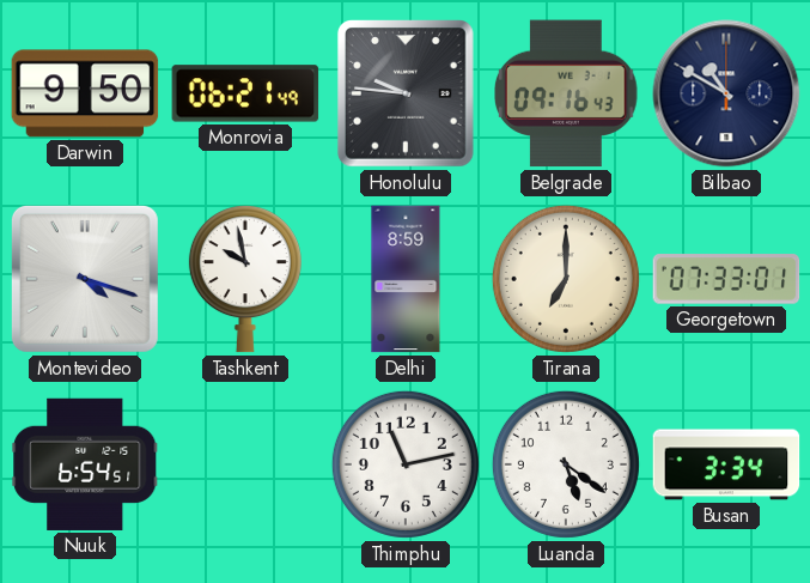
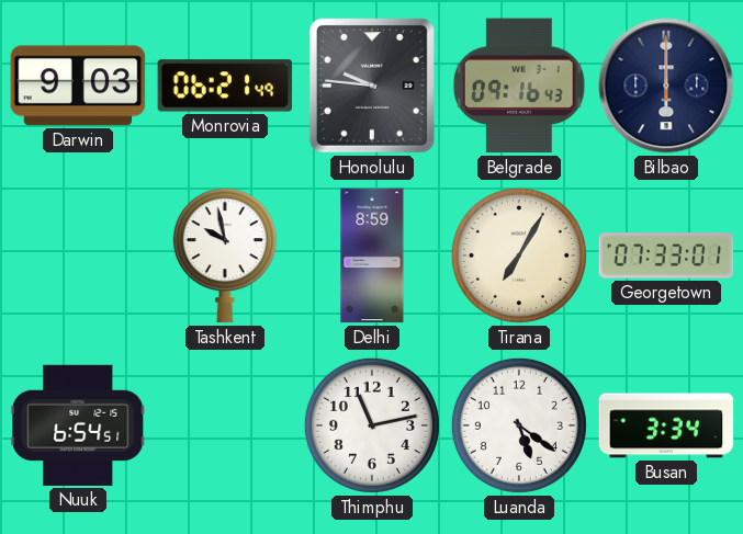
Darwin: 9:50 -> 9:03
Bilbao: 10:50 -> 6:00
Montevideo: 4:18 -> none
Tirana: 7:00 -> 7:05
